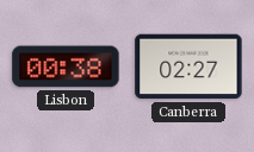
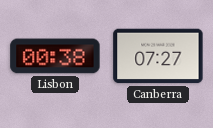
Canberra: 02:27 -> 07:27
